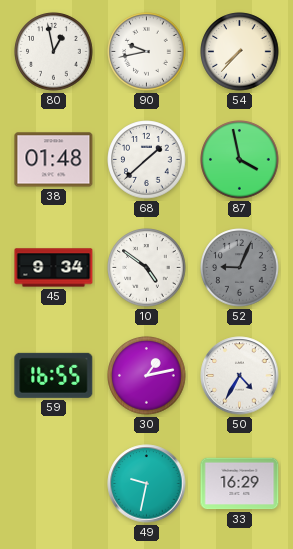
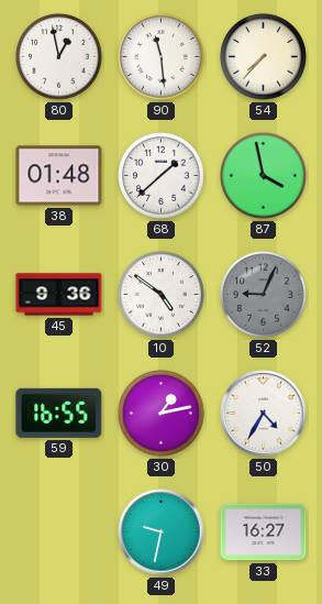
90: 9:43 -> 11:29
45: 9:34 -> 9:36
33: 16:29 -> 16:27
